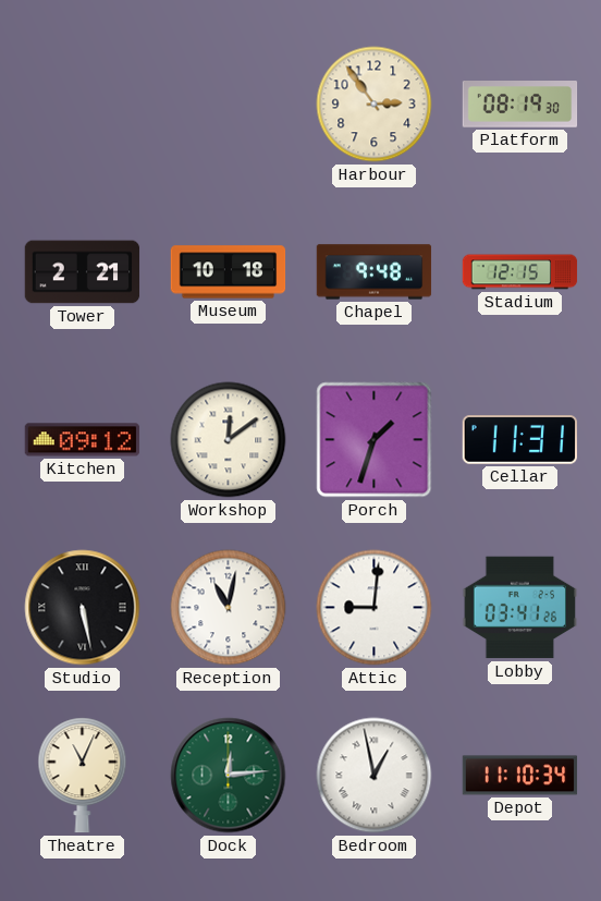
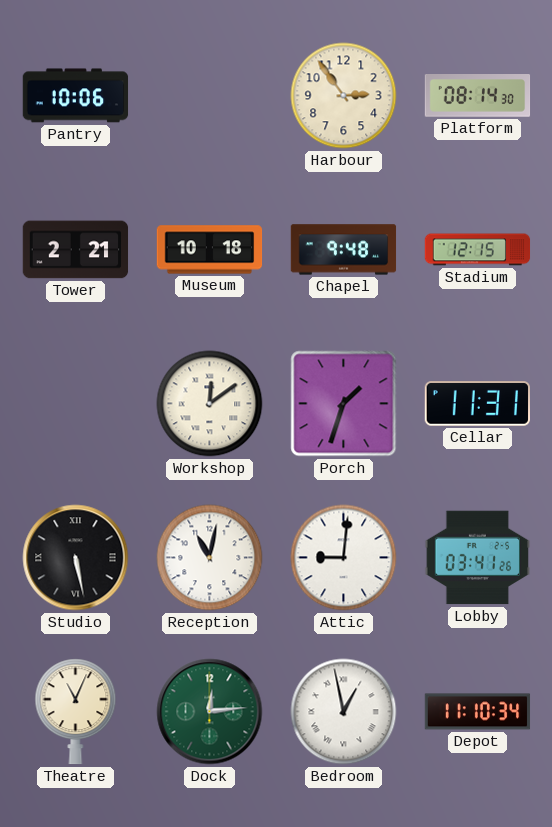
Pantry: none -> 10:06
Platform: 08:19 -> 08:14
Kitchen: 09:12 -> none
